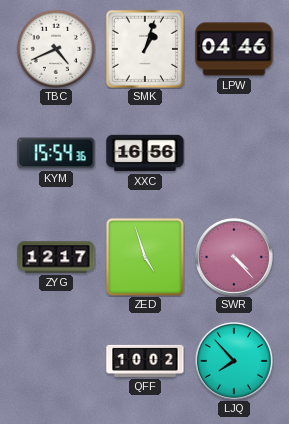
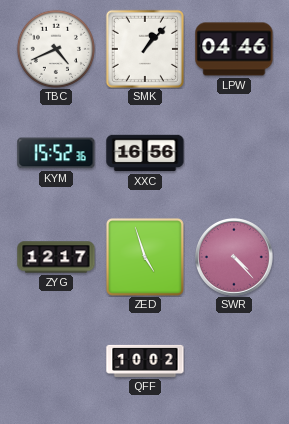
SMK: 1:03 -> 1:07
KYM: 15:54 -> 15:52
LJQ: 7:53 -> none
